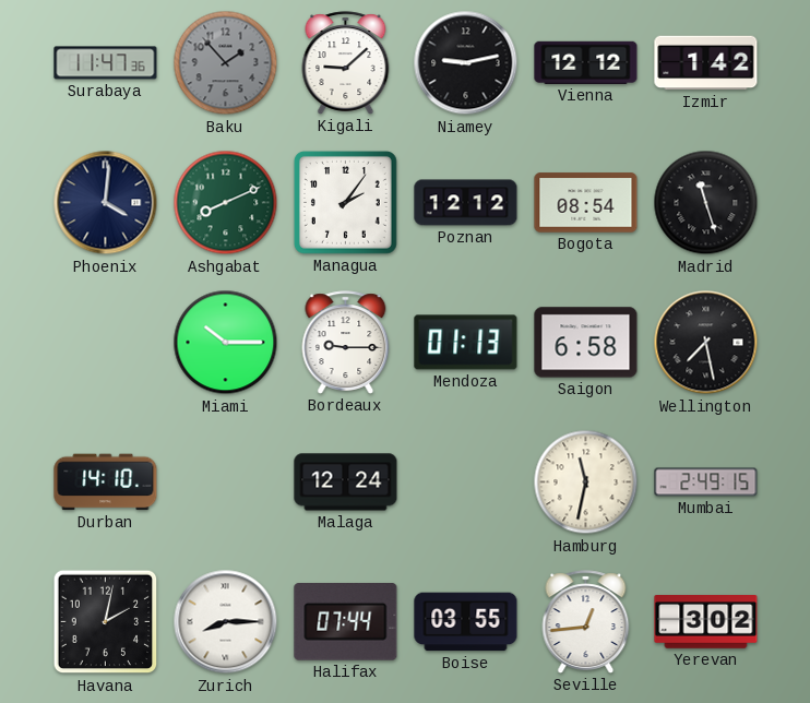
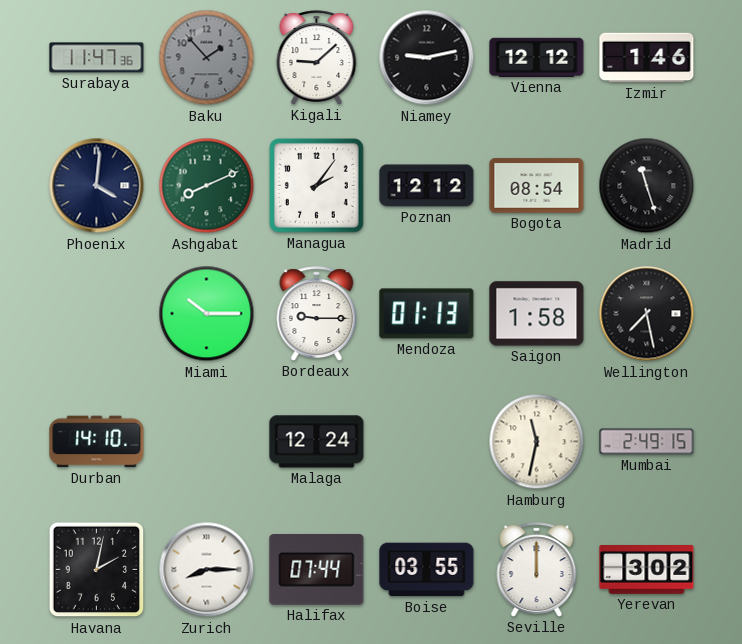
Izmir: 1:42 -> 1:46
Saigon: 6:58 -> 1:58
Seville: 12:44 -> 12:00
